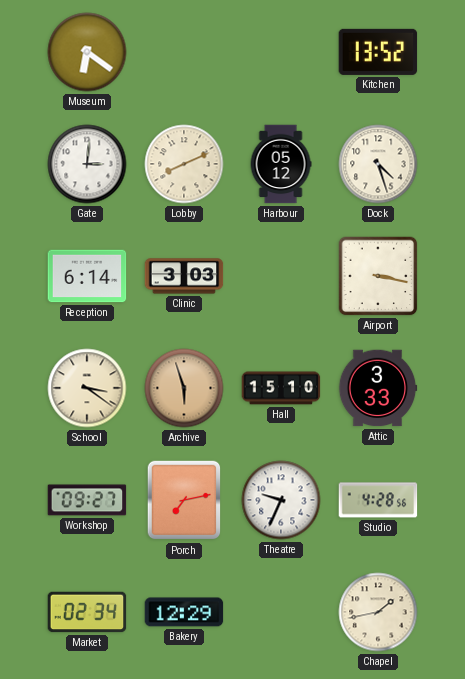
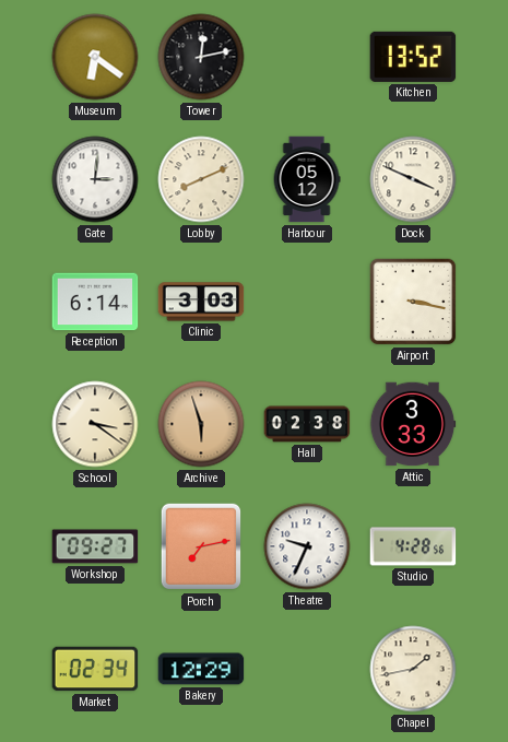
Tower: none -> 12:13
Dock: 4:27 -> 3:49
Hall: 15:10 -> 02:38
